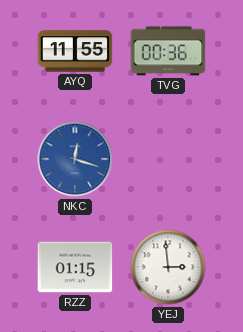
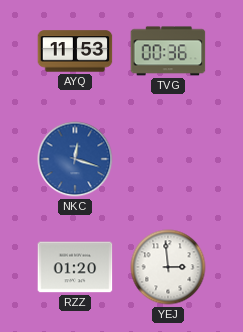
AYQ: 11:55 -> 11:53
RZZ: 01:15 -> 01:20
